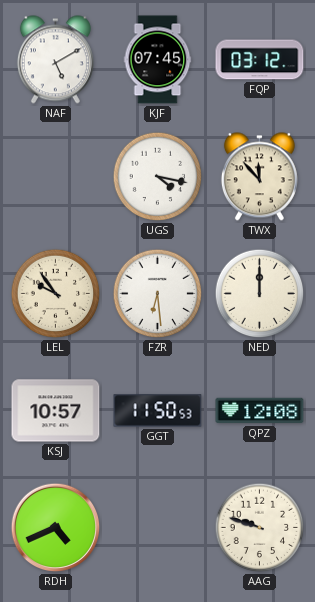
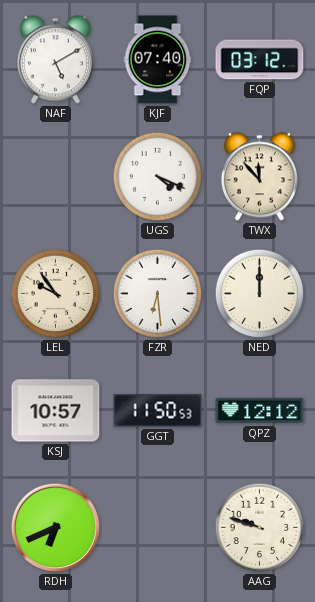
KJF: 07:45 -> 07:40
UGS: 4:17 -> 4:19
QPZ: 12:08 -> 12:12
RDH: 4:41 -> 6:41
